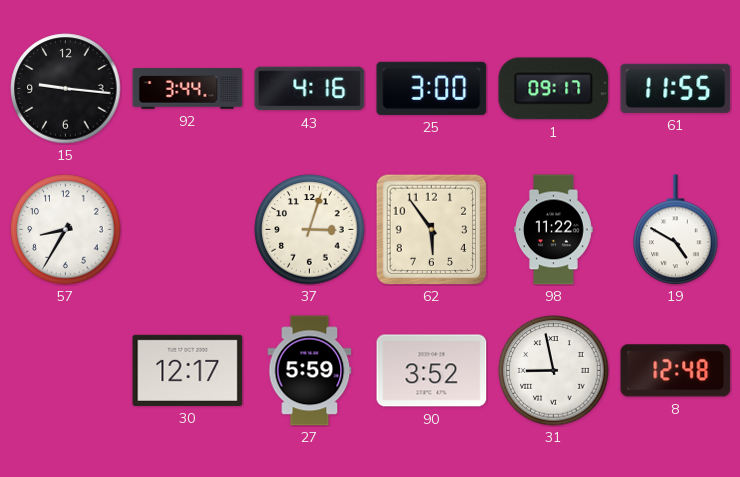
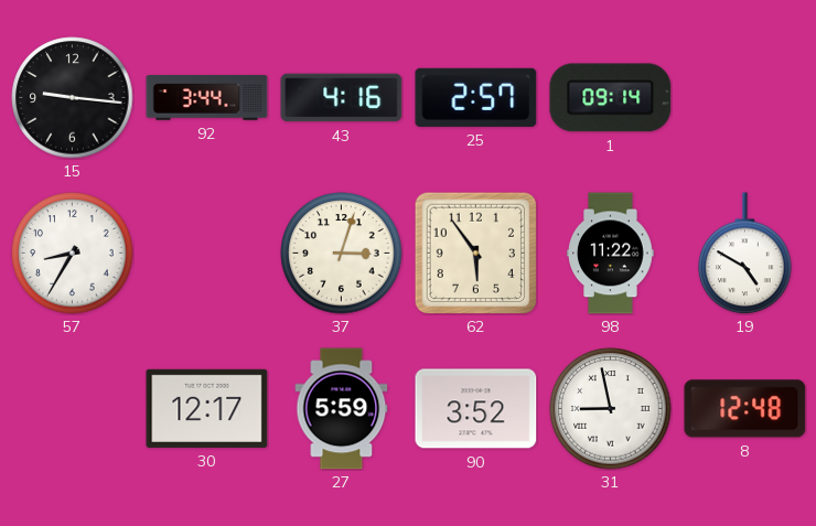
25: 3:00 -> 2:57
1: 09:17 -> 09:14
61: 11:55 -> none
